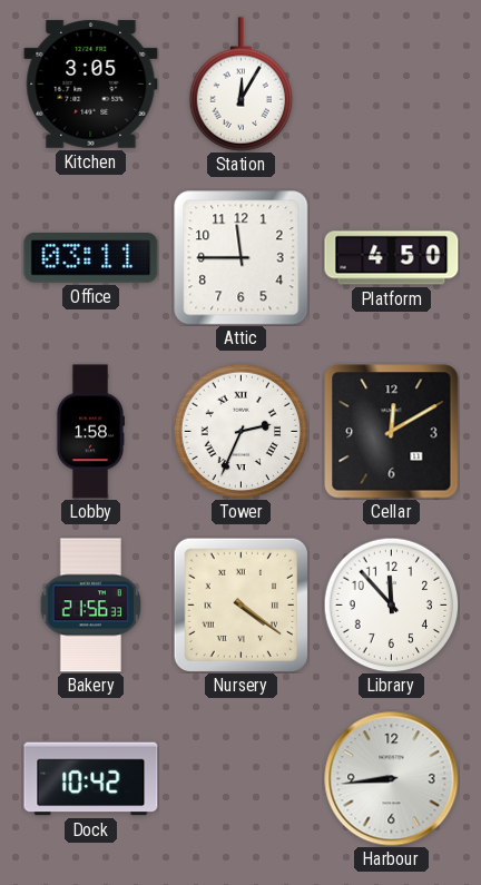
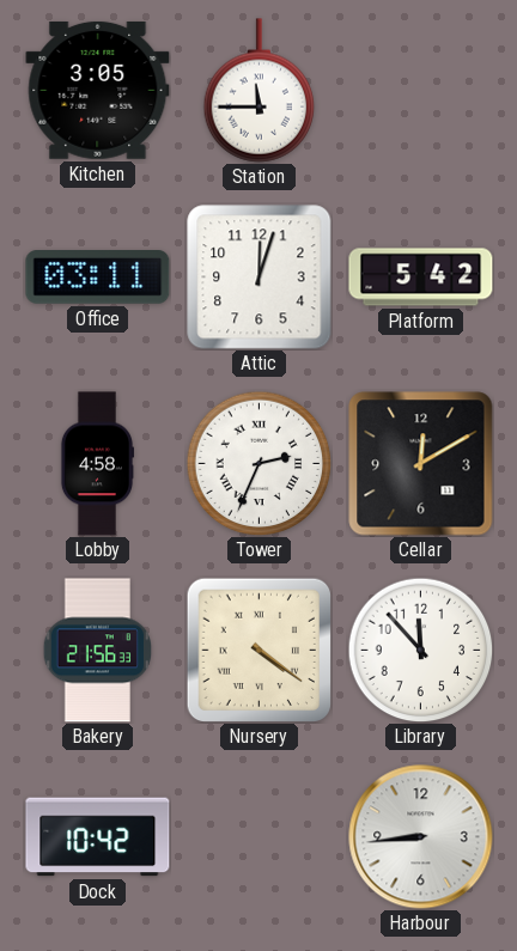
Station: 12:05 -> 11:45
Attic: 11:45 -> 12:03
Platform: 4:50 -> 5:42
Lobby: 1:58 -> 4:58
